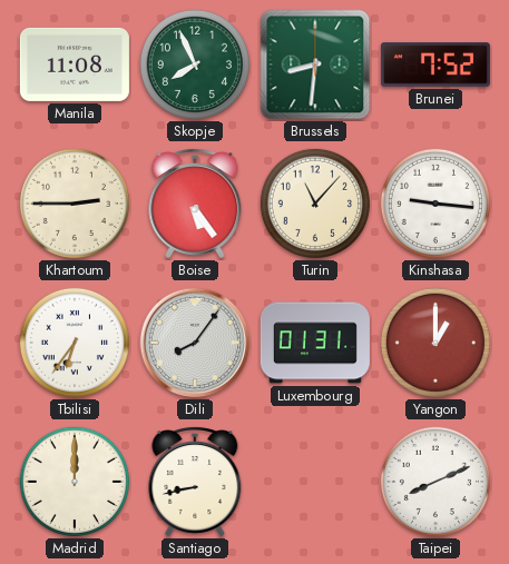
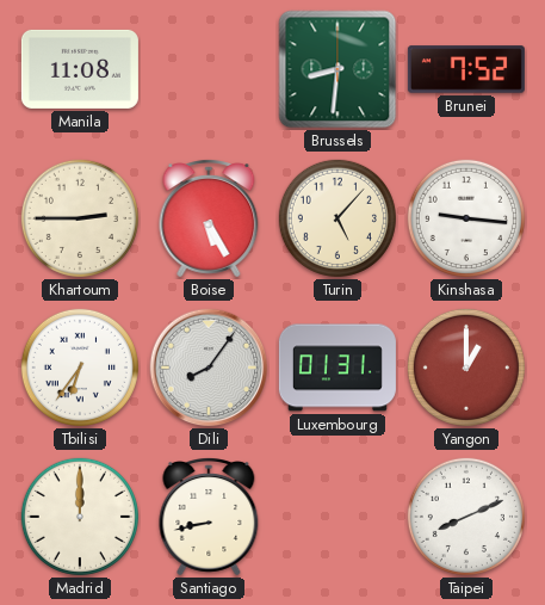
Skopje: 7:56 -> none
Boise: 5:24 -> 5:25
Turin: 11:07 -> 5:07
